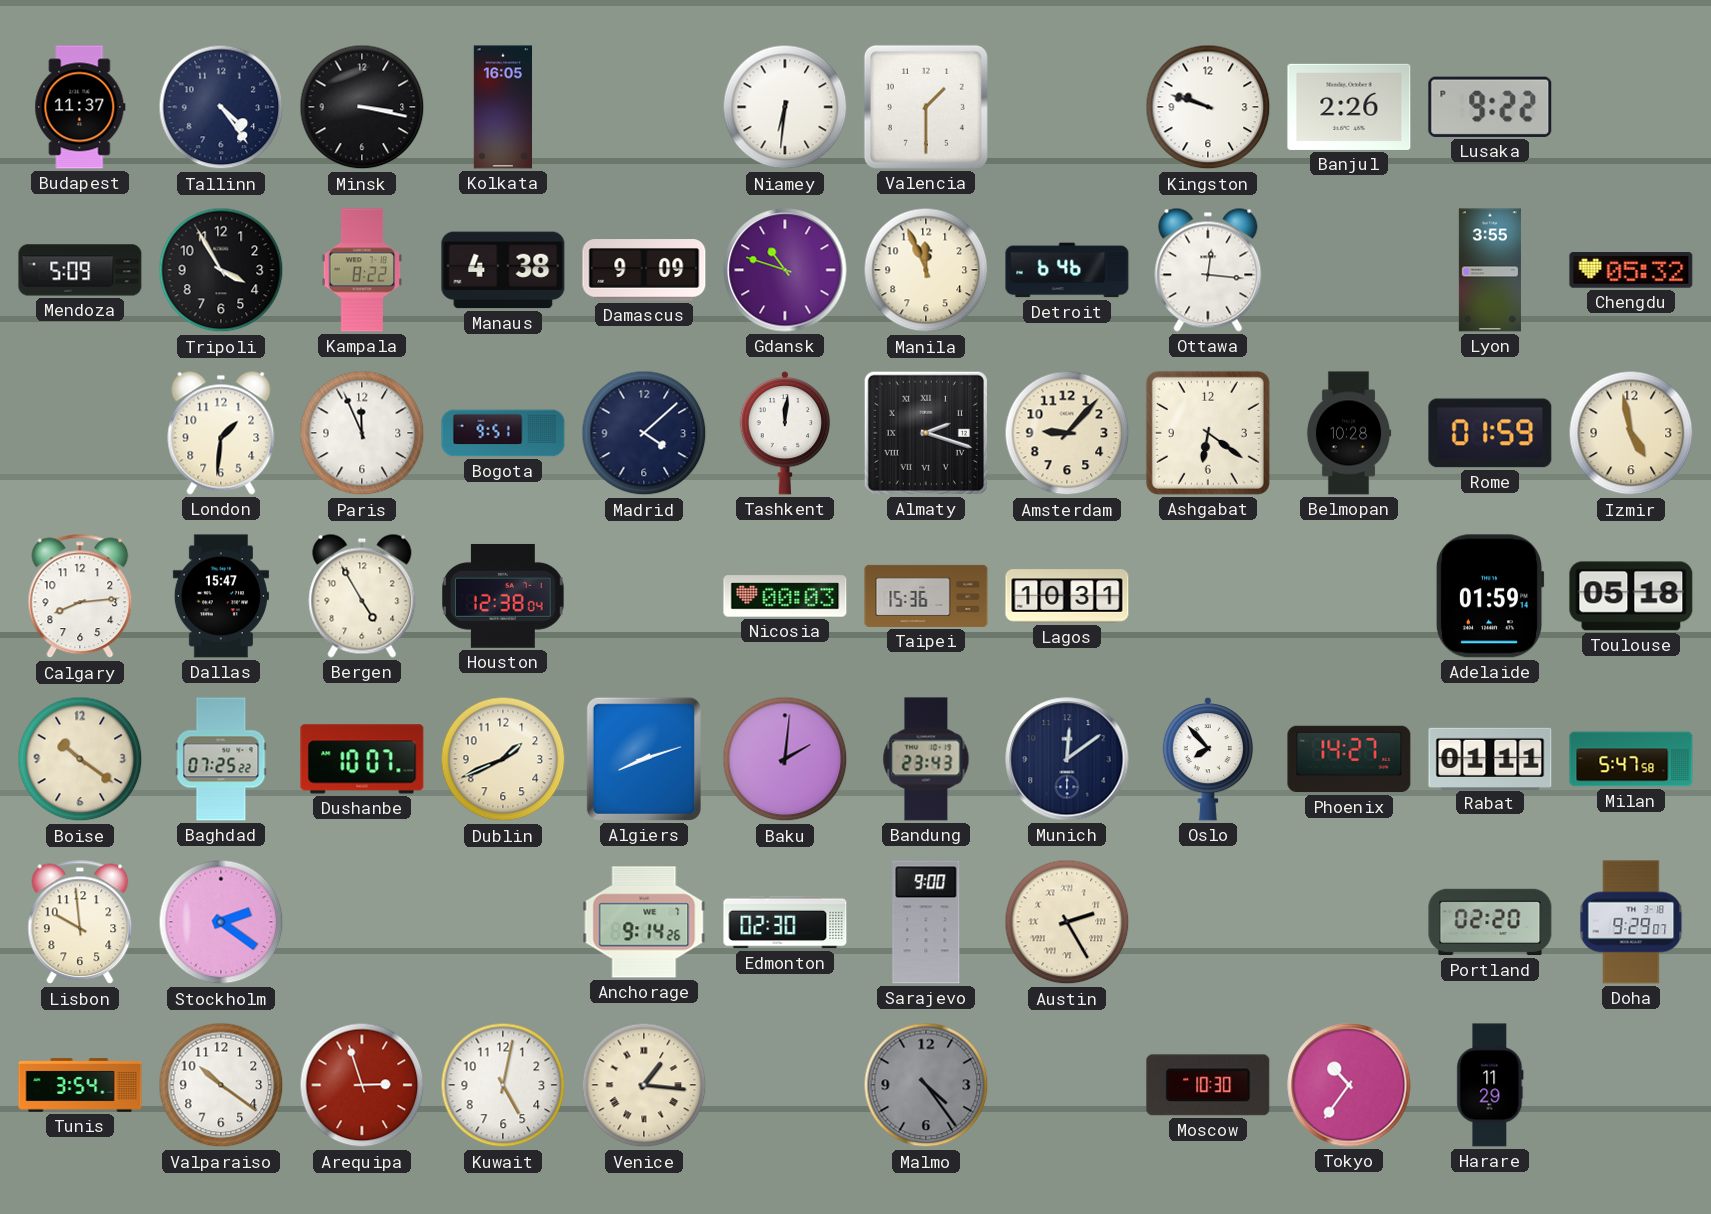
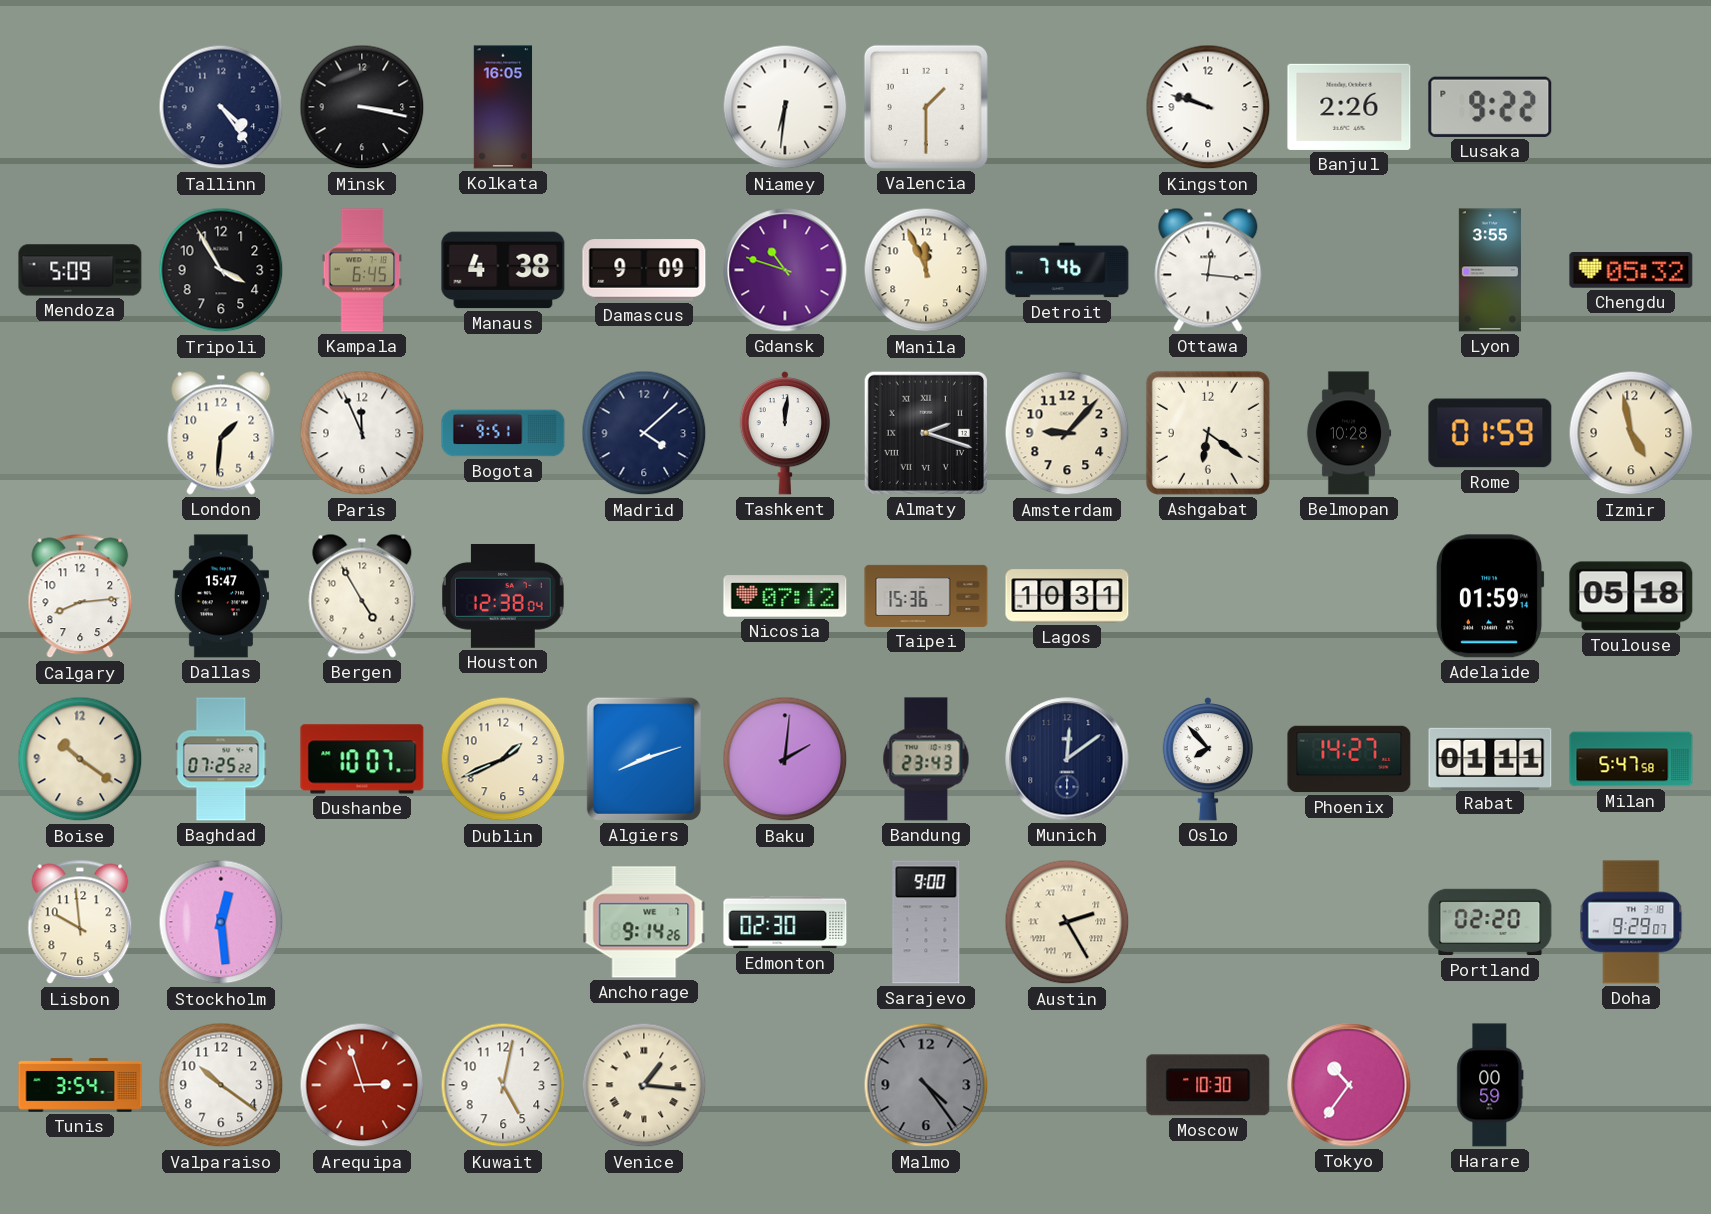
Budapest: 11:37 -> none
Kampala: 8:22 -> 6:45
Detroit: 6:46 -> 7:46
Nicosia: 00:03 -> 07:12
Stockholm: 2:21 -> 12:29
Harare: 11:29 -> 00:59
